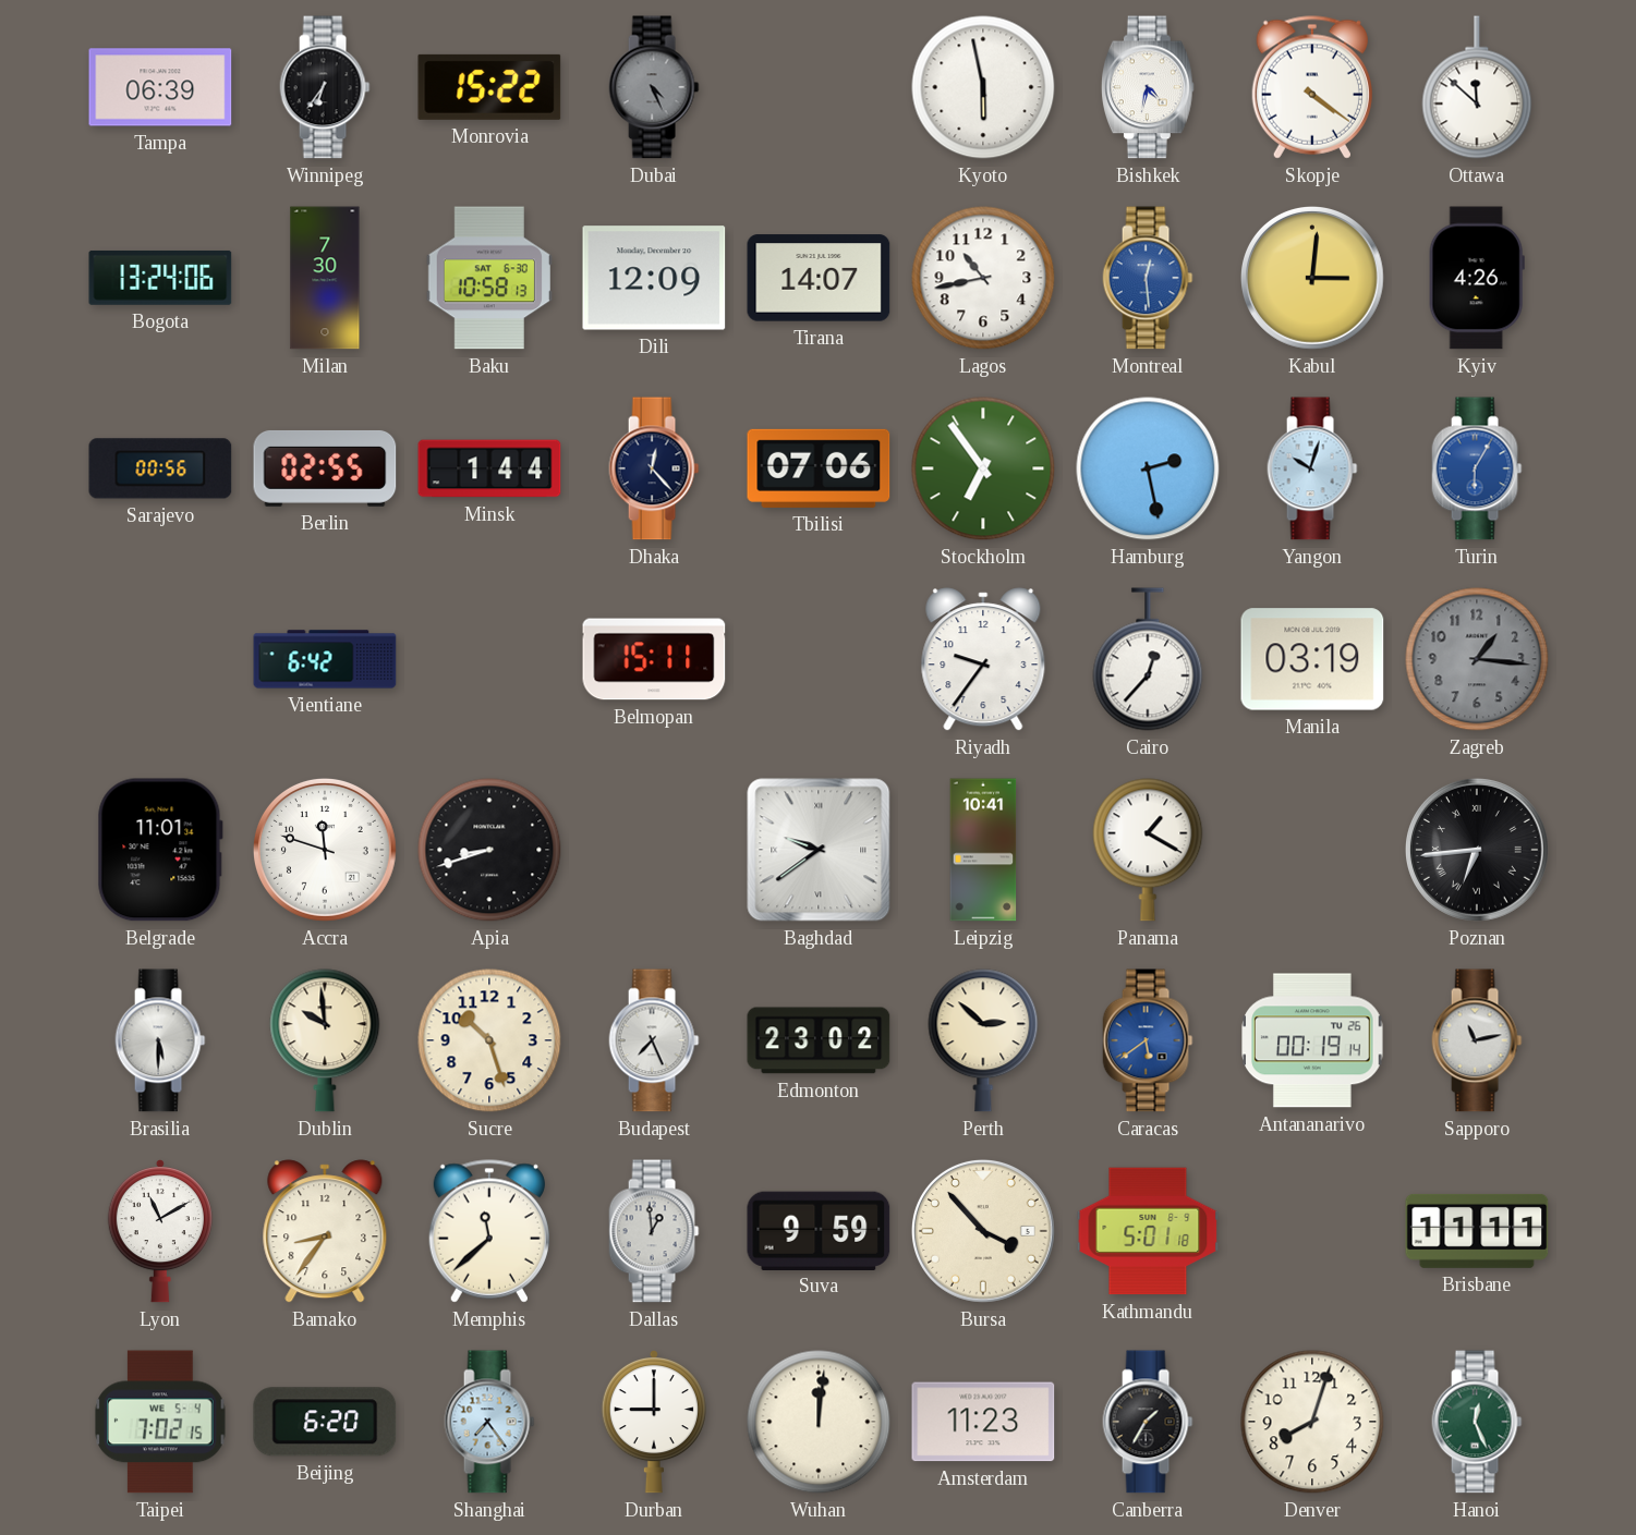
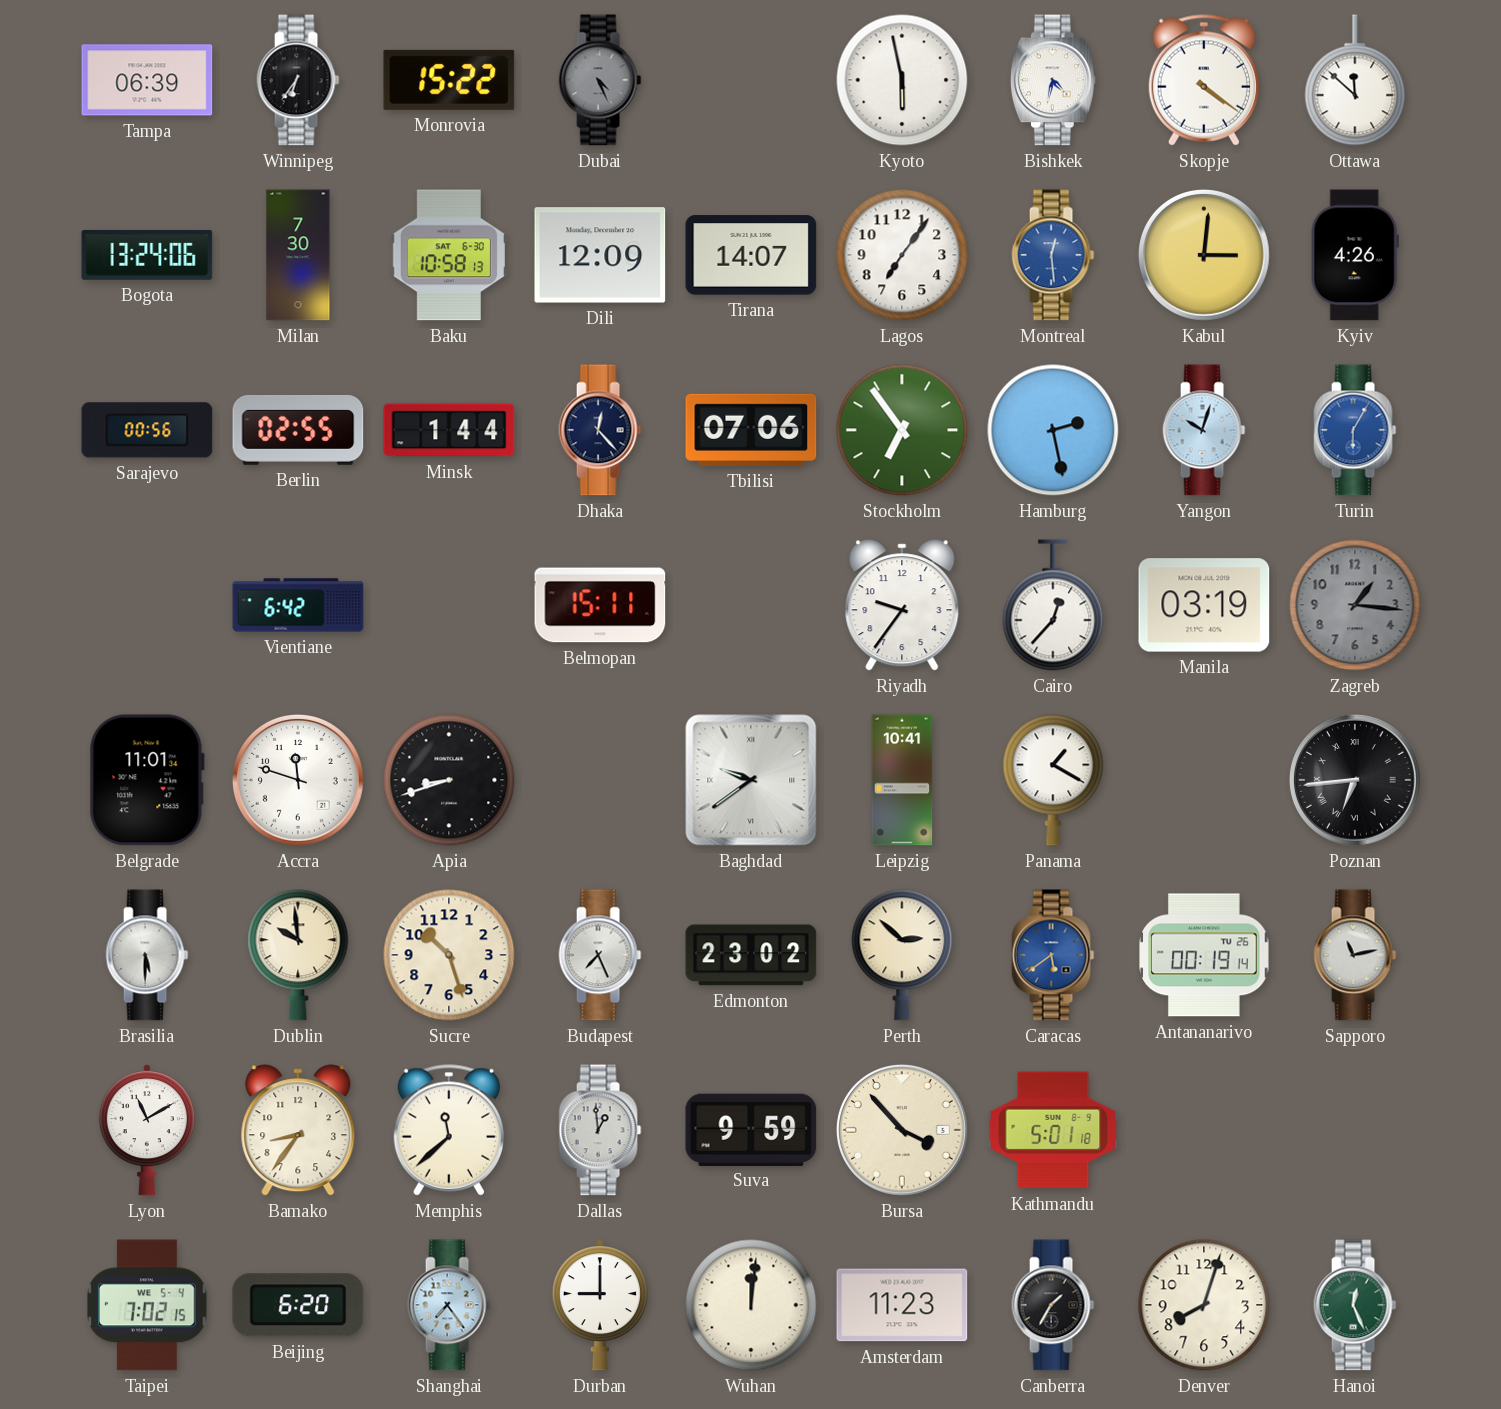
Lagos: 10:43 -> 7:06
Brisbane: 11:11 -> none
